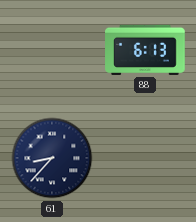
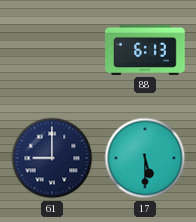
61: 8:37 -> 9:00
17: none -> 5:30
